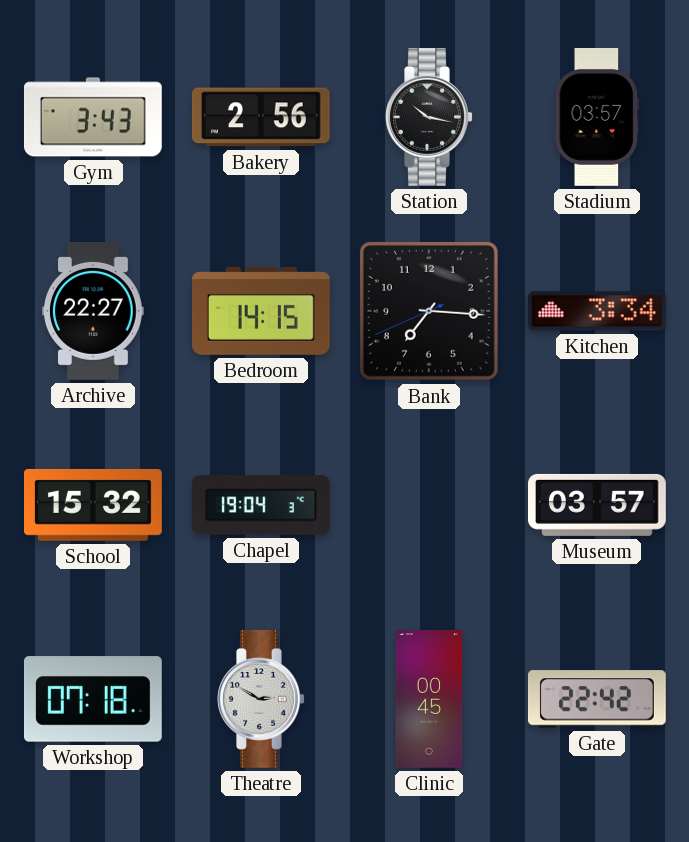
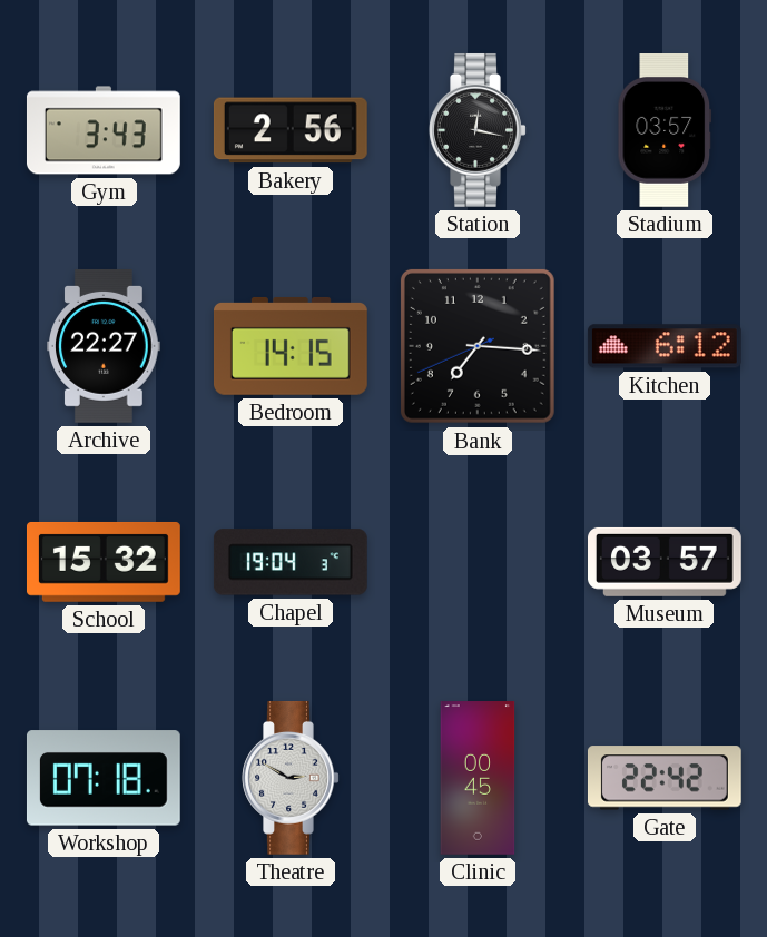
Station: 10:17 -> 12:17
Kitchen: 3:34 -> 6:12
